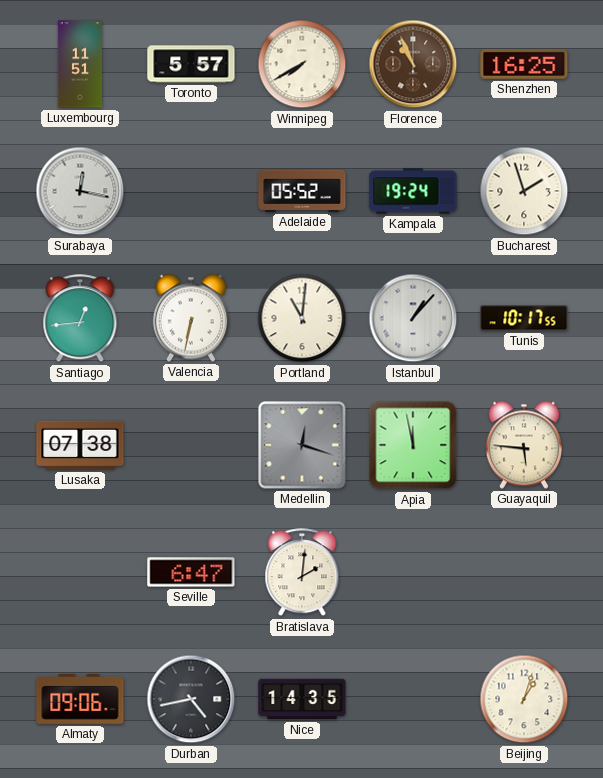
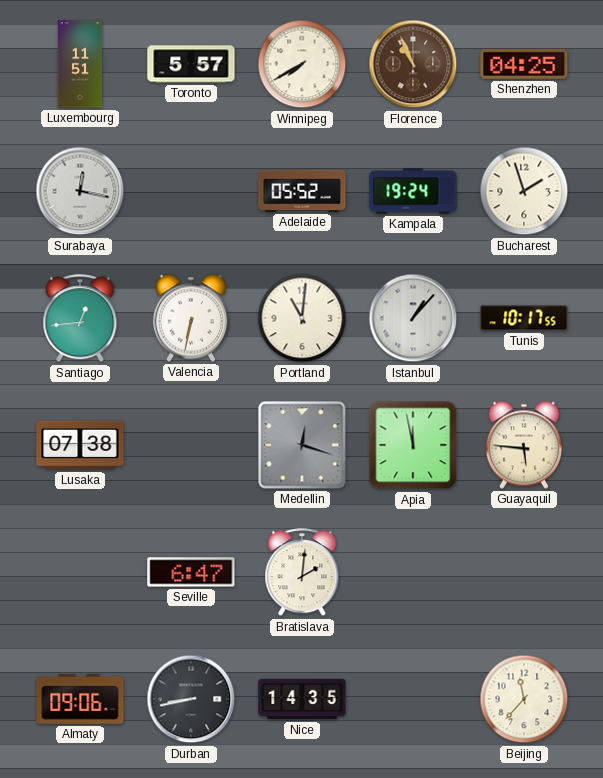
Shenzhen: 16:25 -> 04:25
Durban: 4:43 -> 8:43
Beijing: 1:03 -> 11:37
